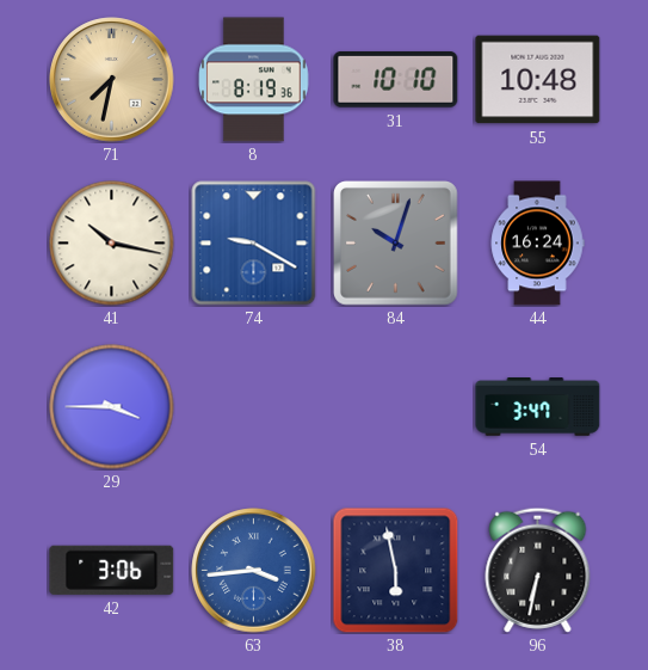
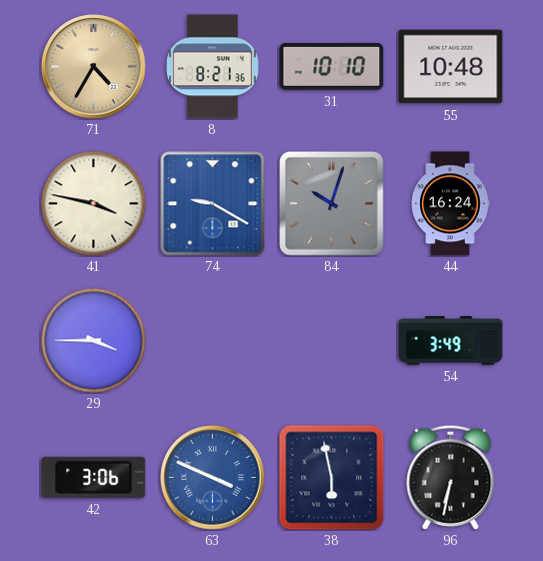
71: 7:32 -> 4:35
8: 8:19 -> 8:21
41: 10:17 -> 3:47
54: 3:47 -> 3:49
63: 3:44 -> 3:49
